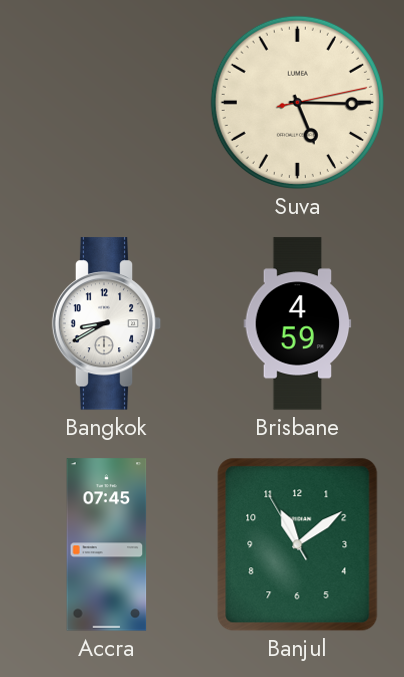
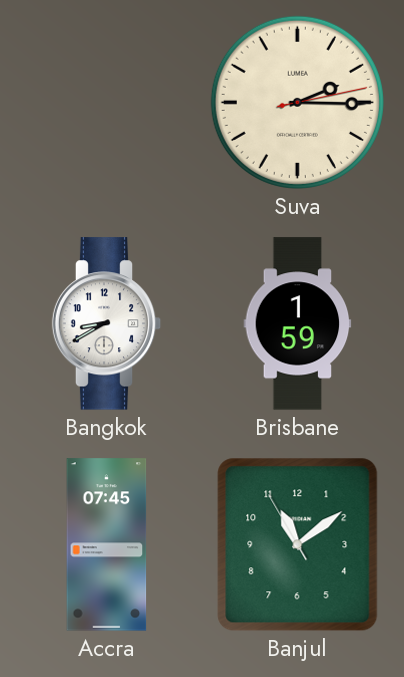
Suva: 5:15 -> 2:15
Brisbane: 4:59 -> 1:59
